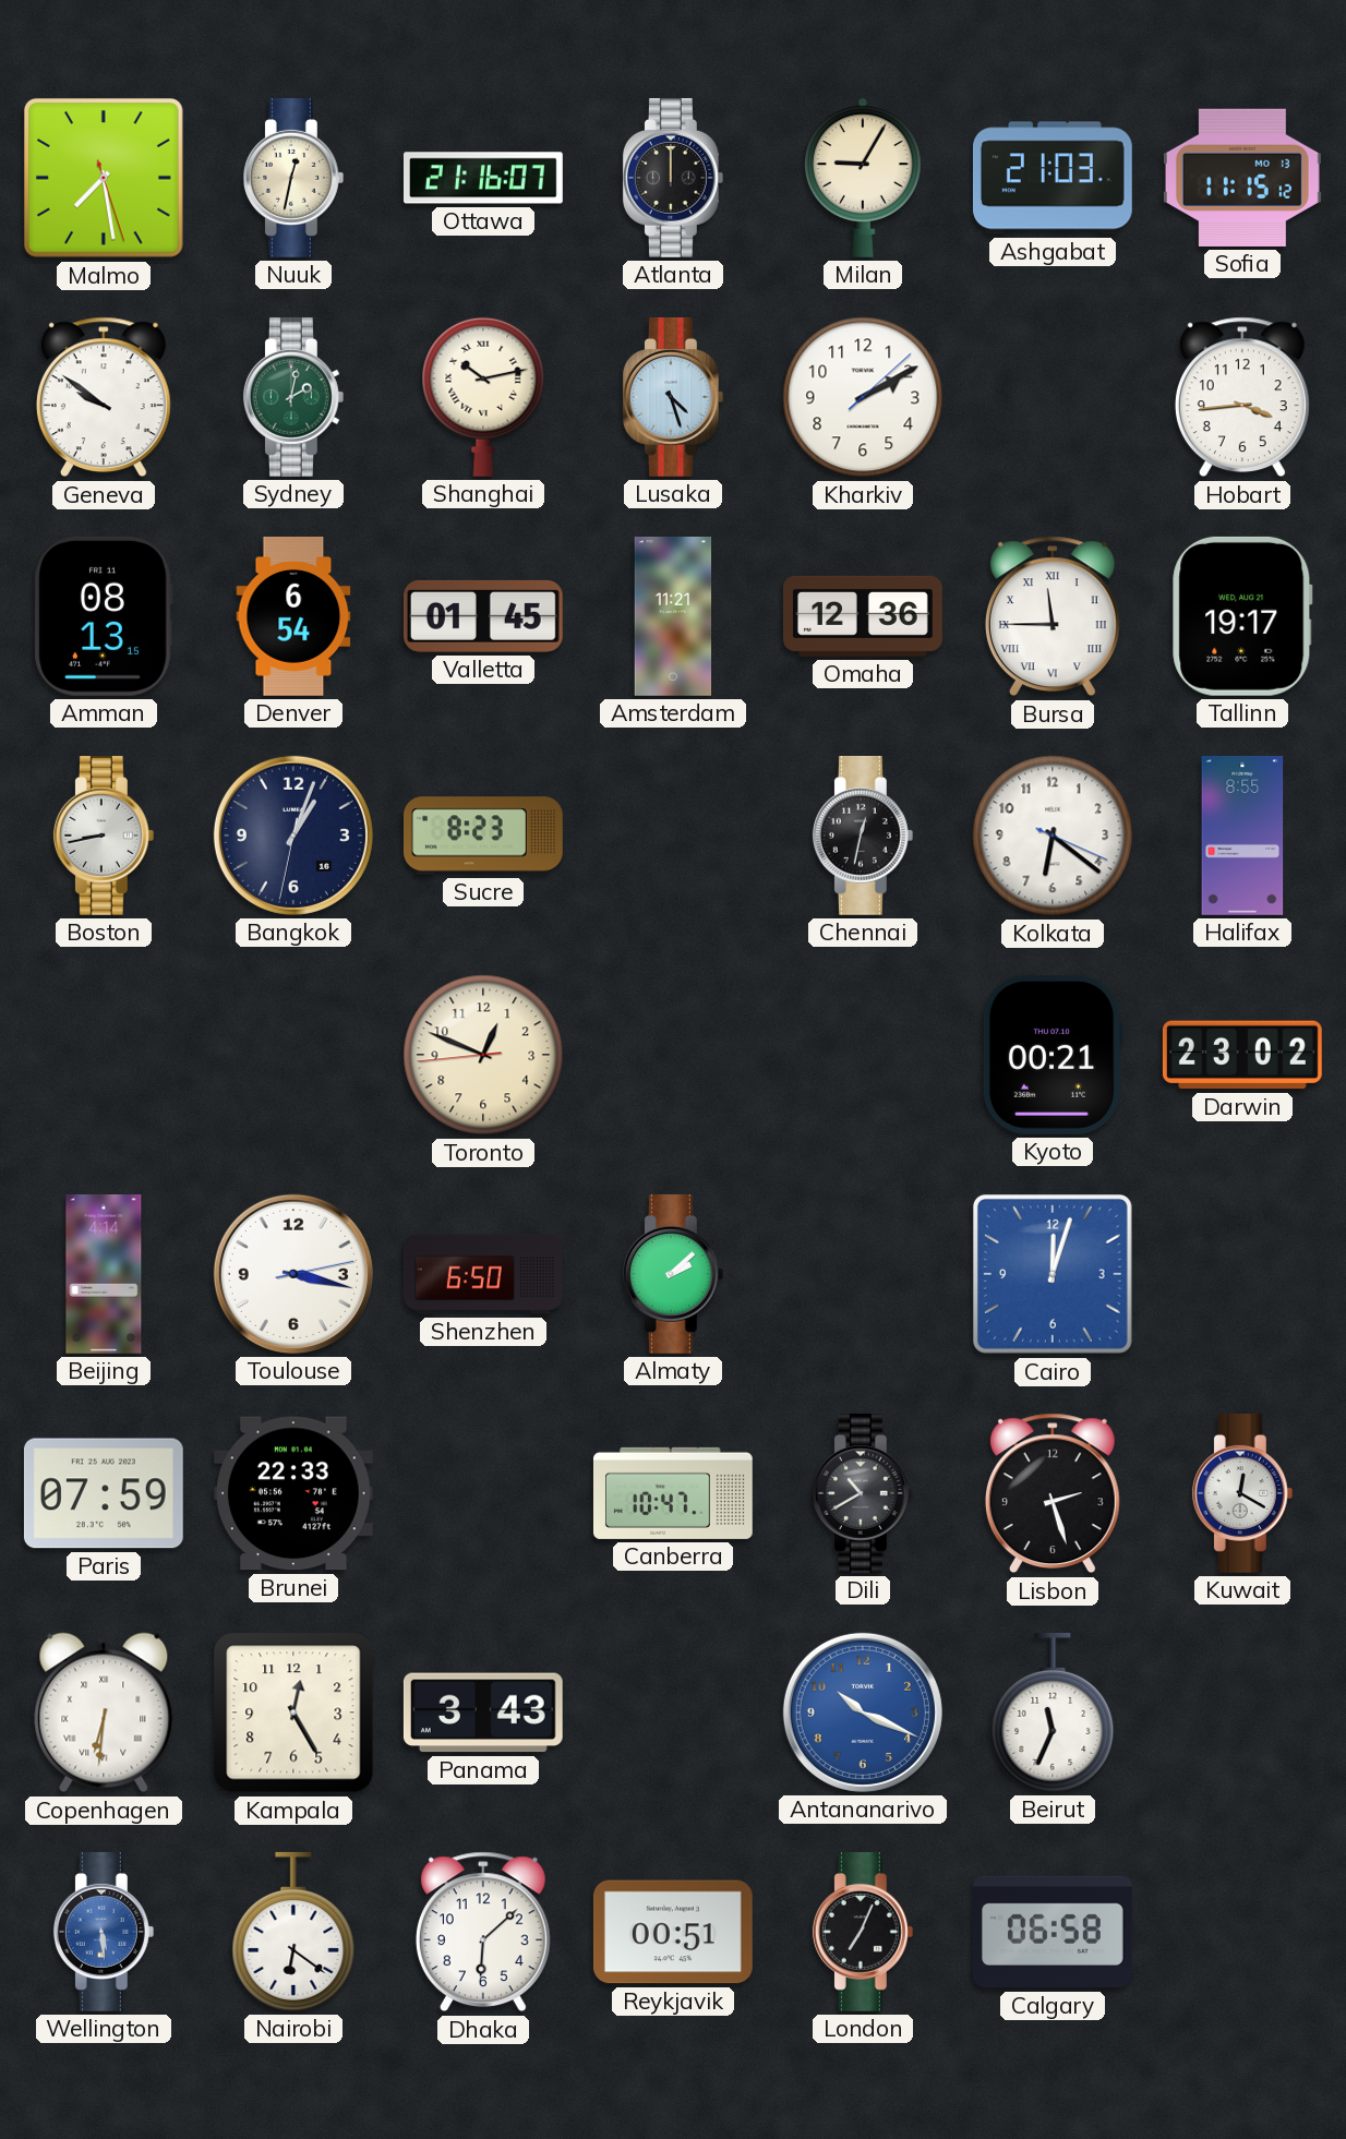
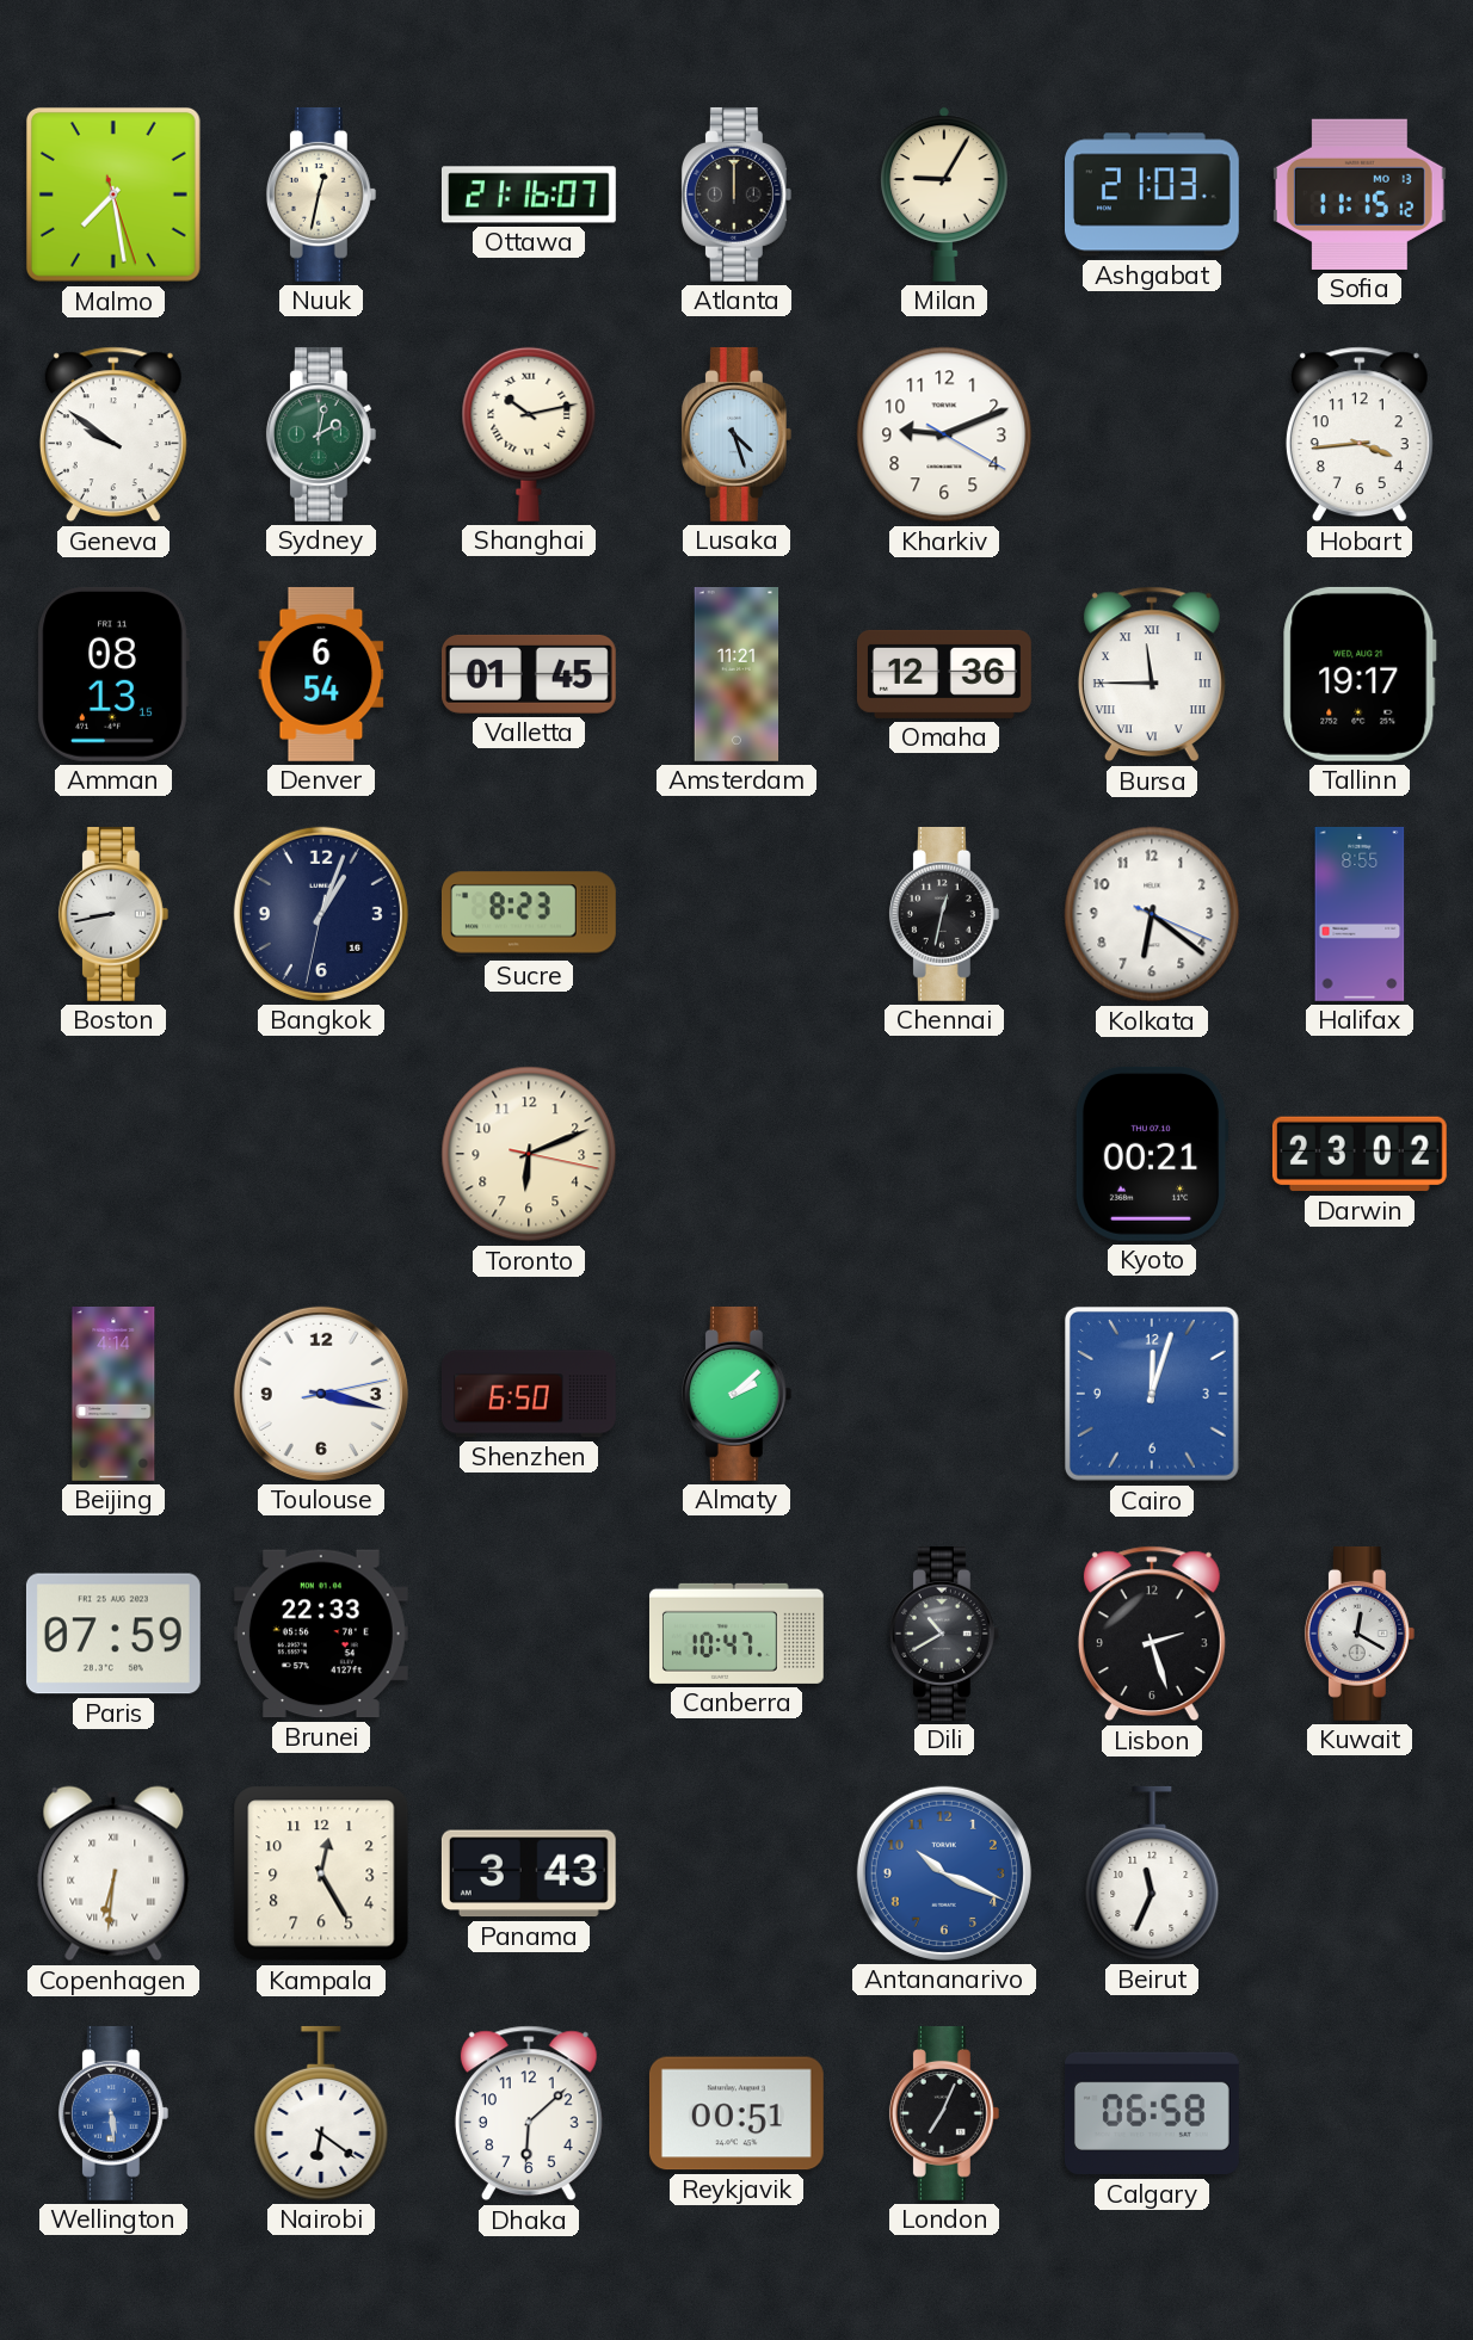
Kharkiv: 2:10 -> 9:11
Toronto: 12:48 -> 6:11
